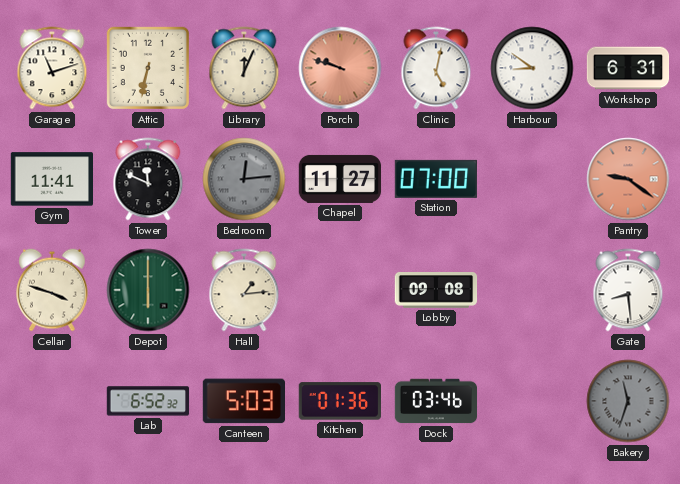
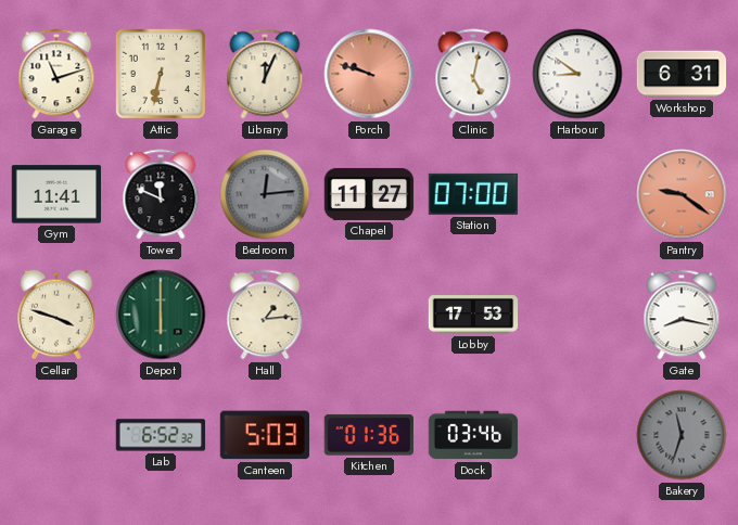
Lobby: 09:08 -> 17:53
Gate: 8:29 -> 8:17
